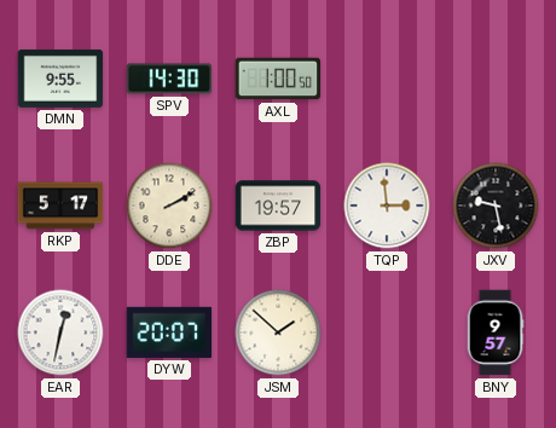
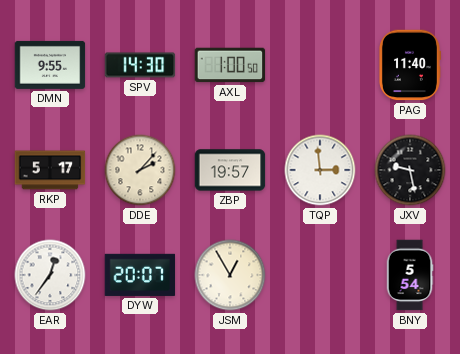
PAG: none -> 11:40
DDE: 2:10 -> 2:07
EAR: 12:32 -> 12:36
JSM: 1:52 -> 12:55
BNY: 9:57 -> 5:54
